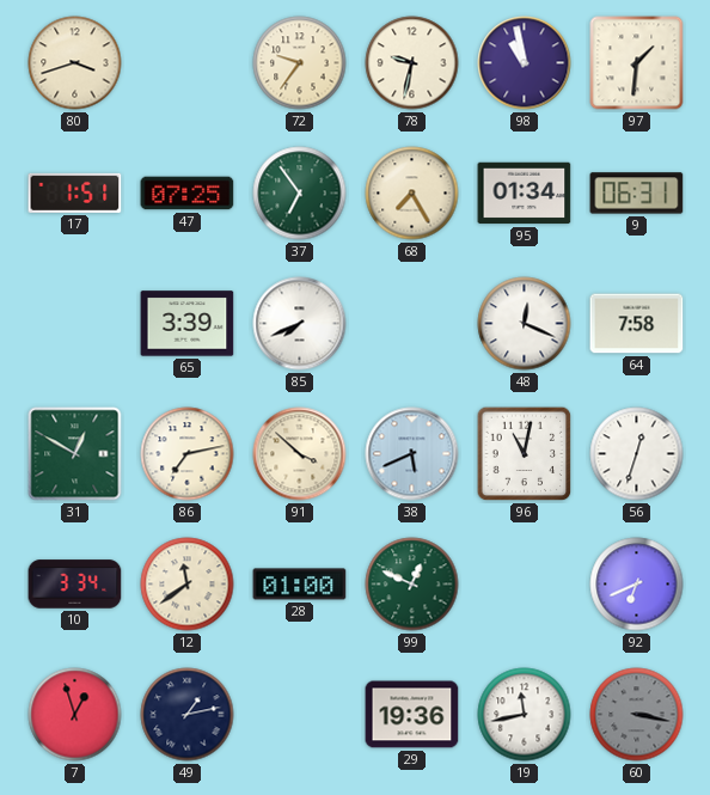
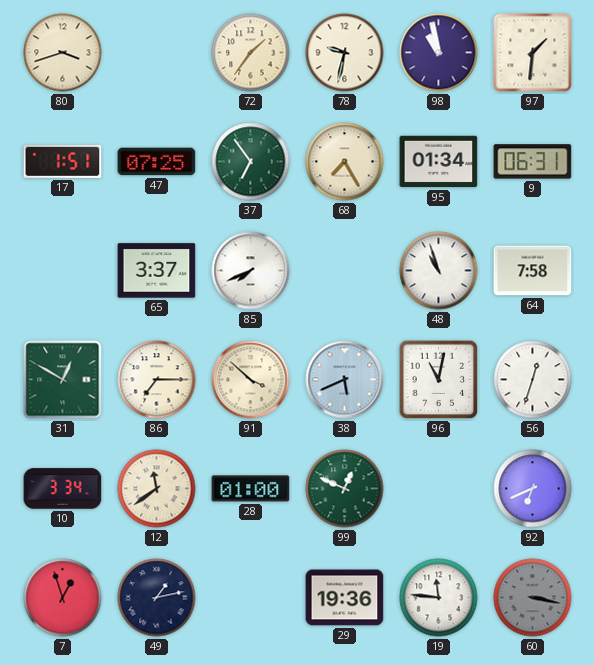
72: 9:36 -> 1:36
65: 3:39 -> 3:37
48: 12:19 -> 10:57
86: 7:13 -> 7:15
19: 11:43 -> 11:46
